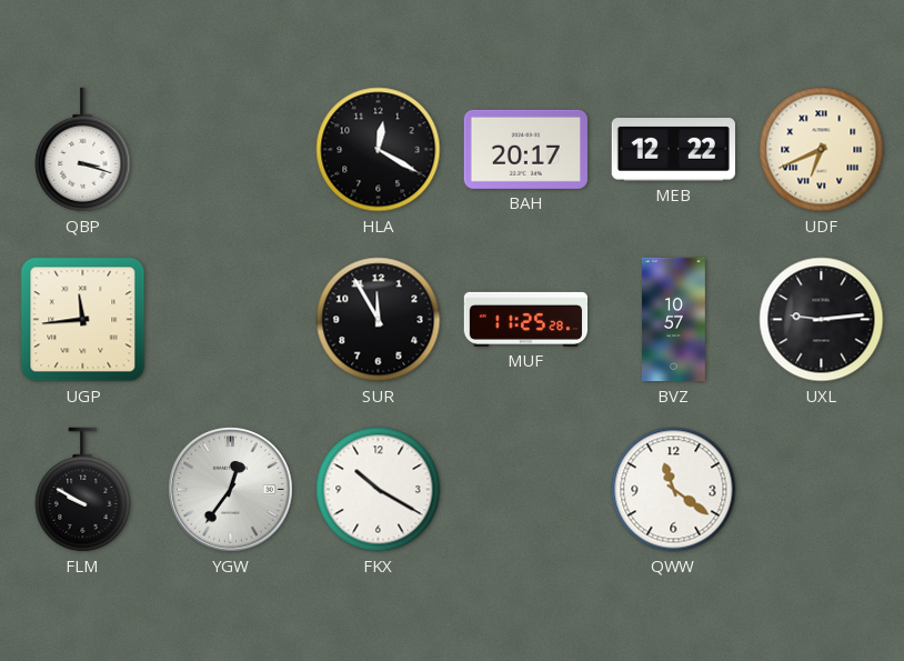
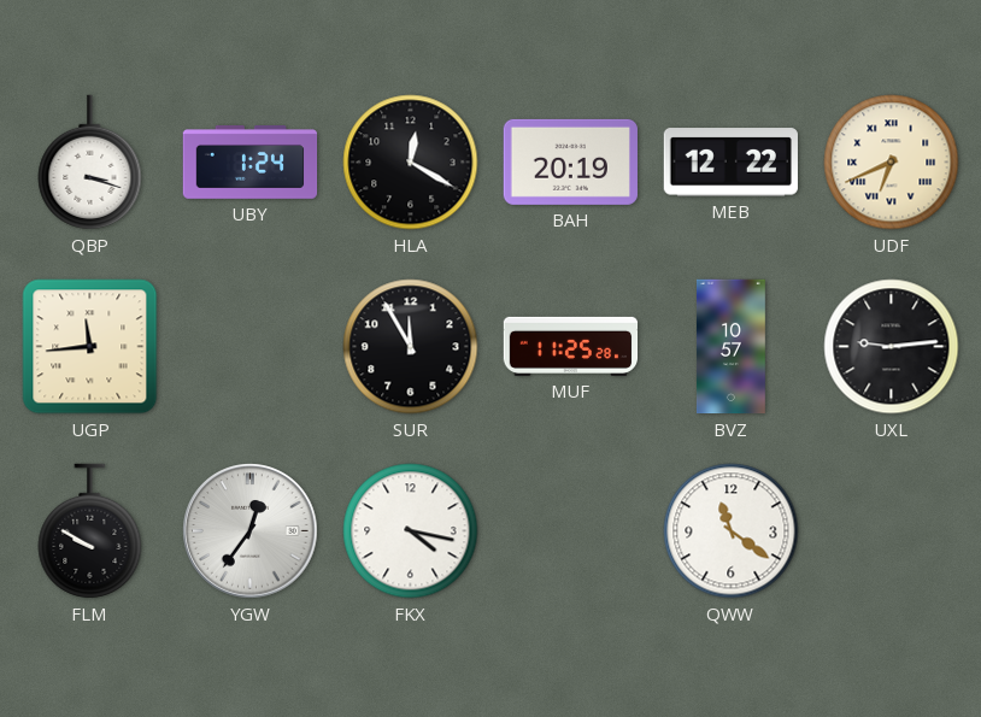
UBY: none -> 1:24
BAH: 20:17 -> 20:19
FKX: 10:20 -> 4:17
